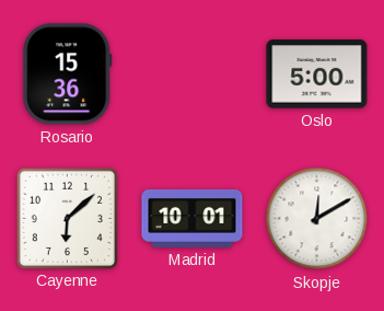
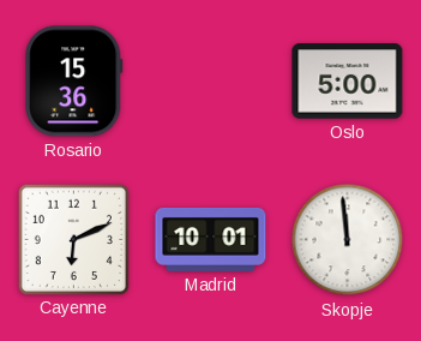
Cayenne: 6:08 -> 6:11
Skopje: 12:10 -> 11:59
